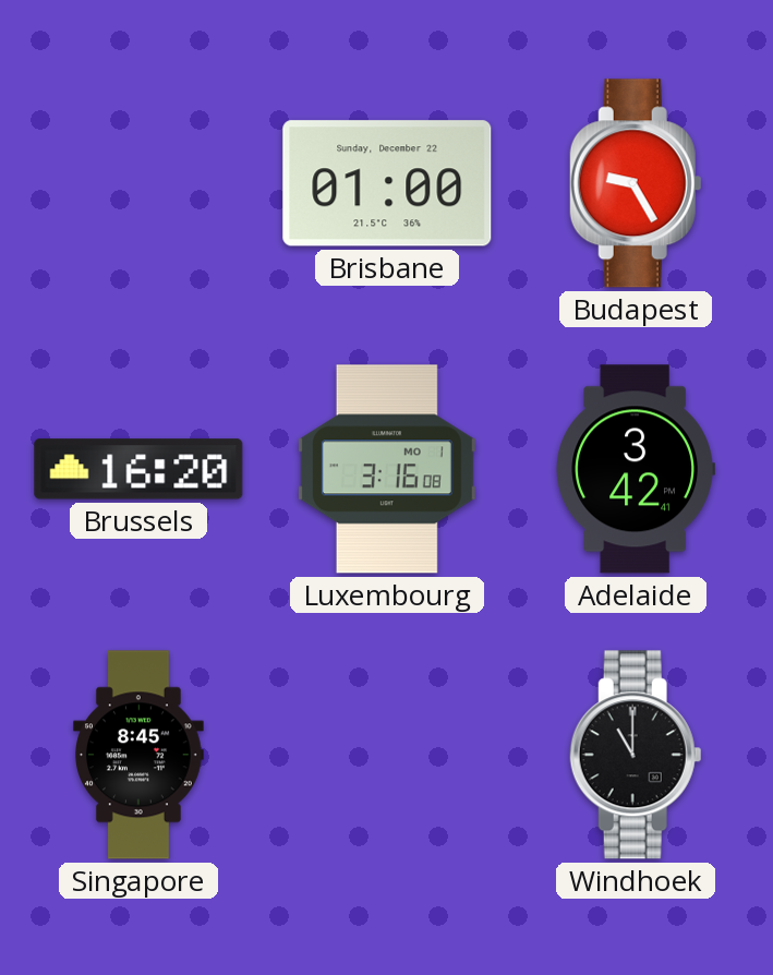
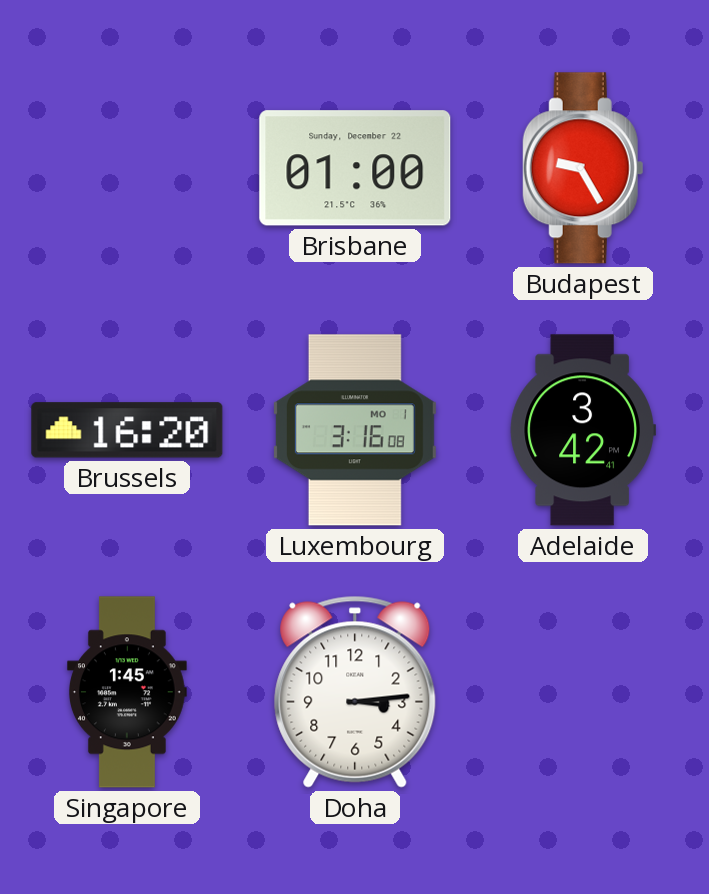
Singapore: 8:45 -> 1:45
Doha: none -> 3:14
Windhoek: 11:00 -> none
